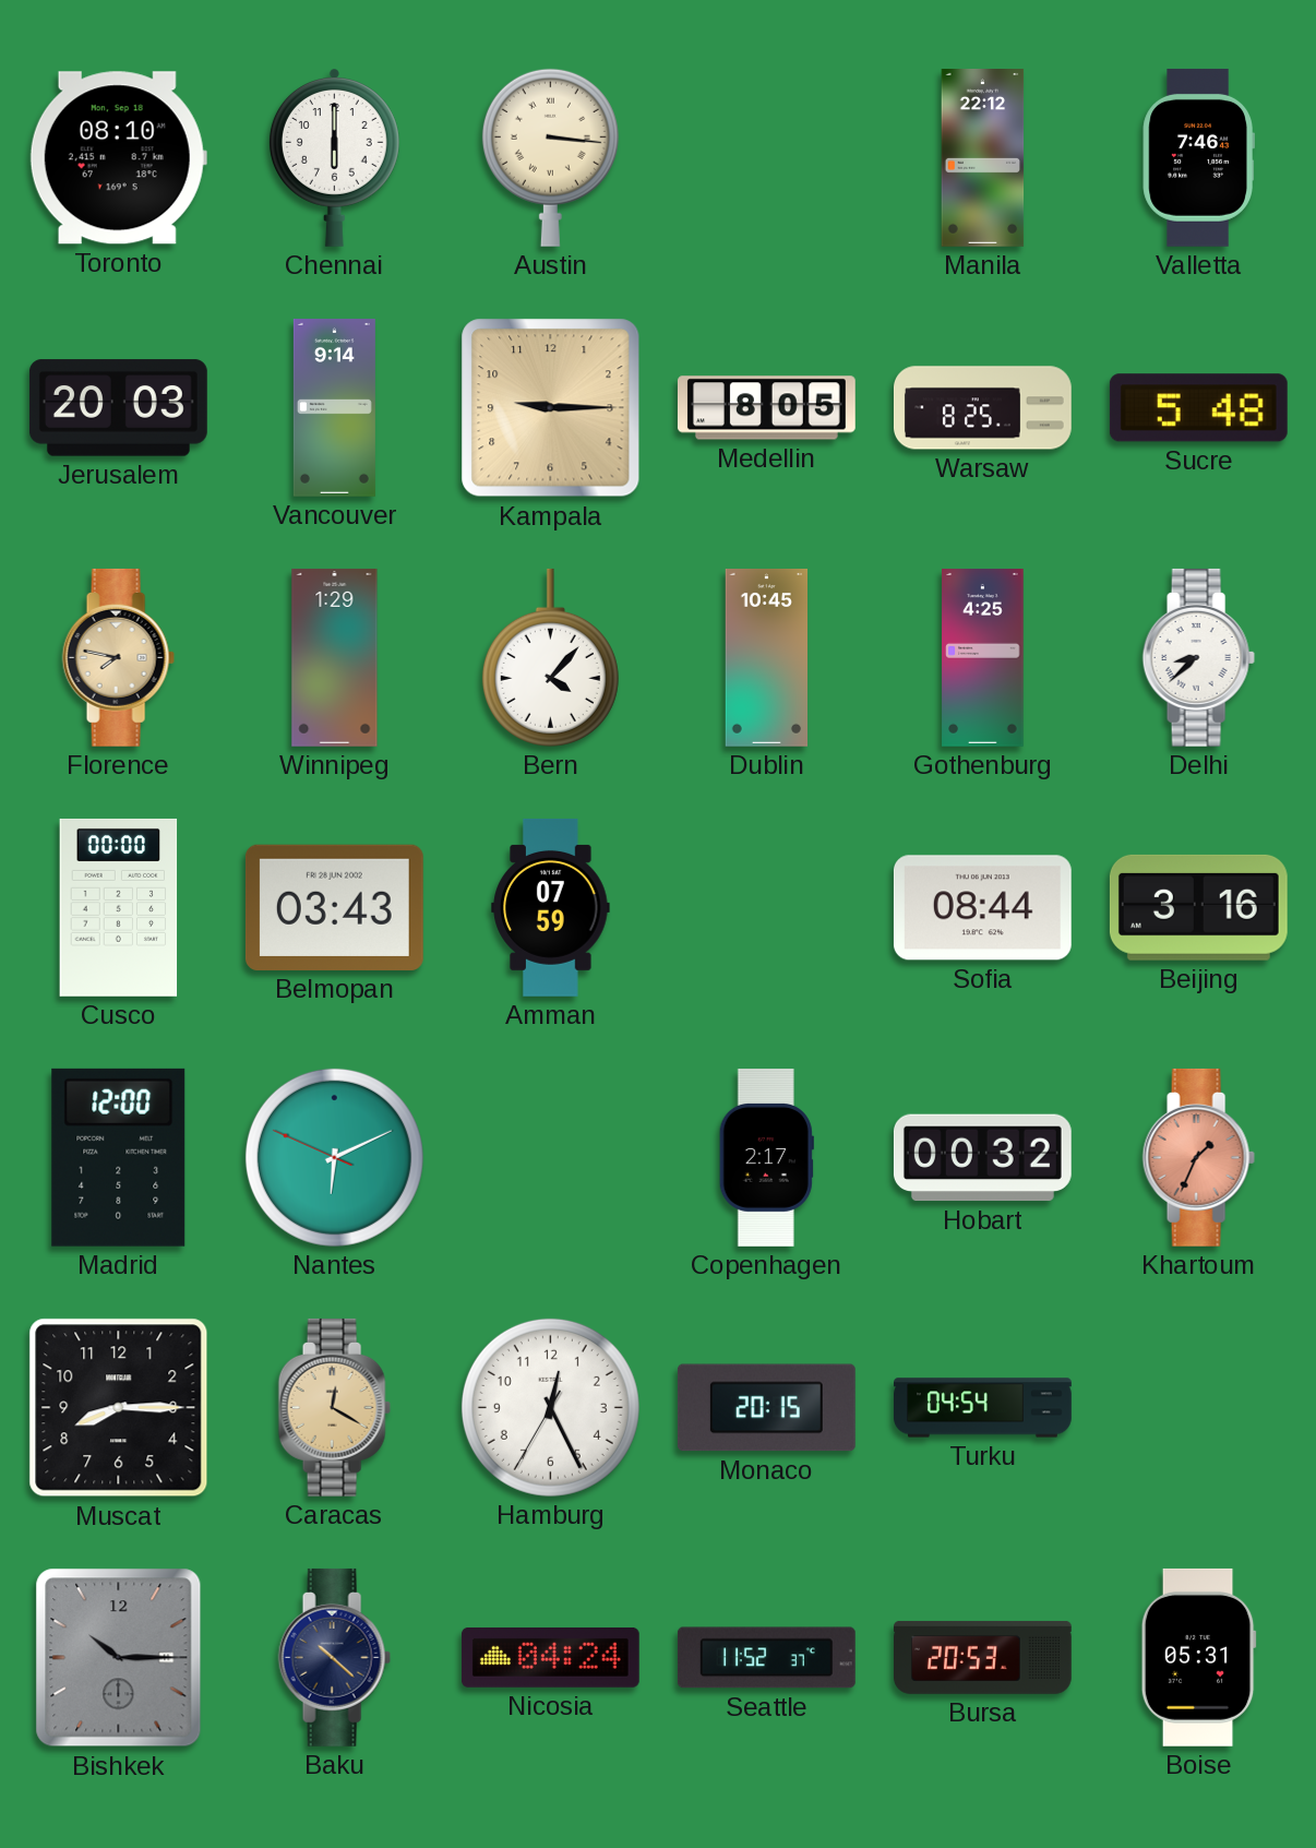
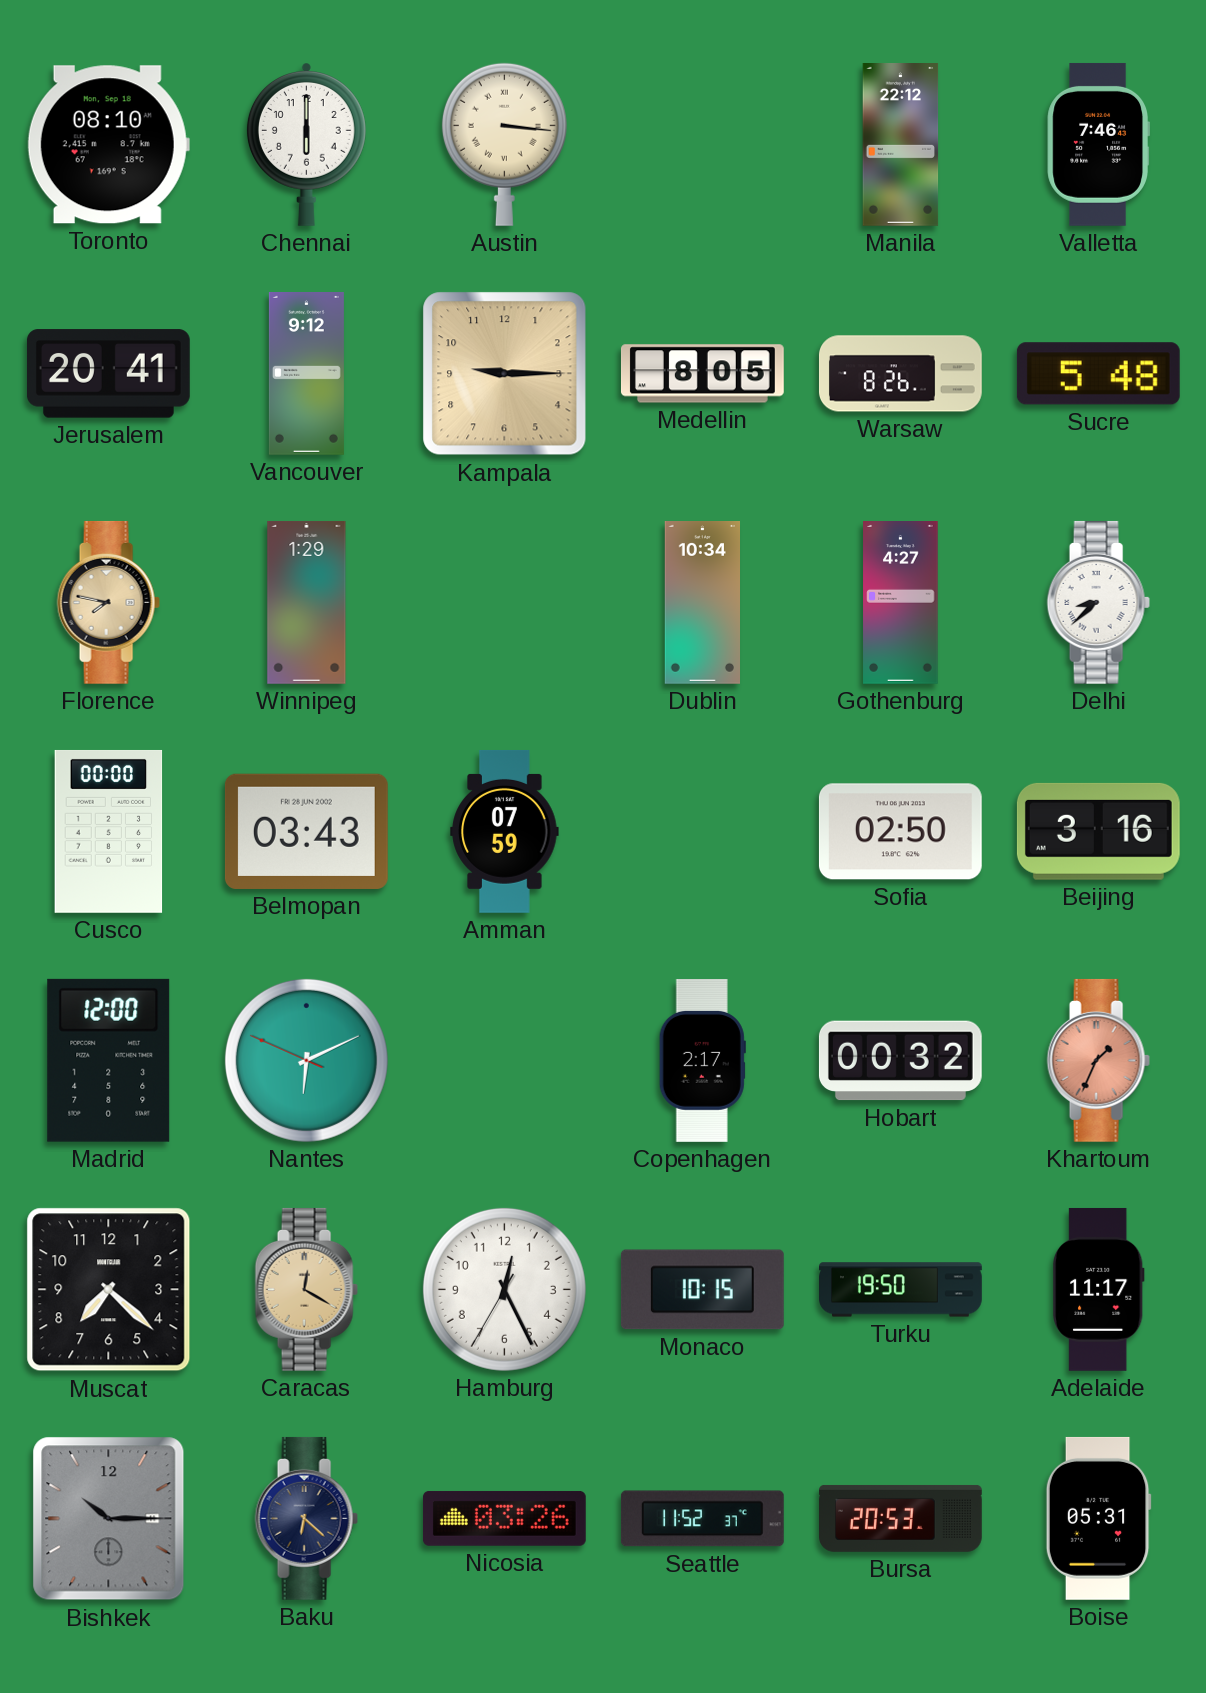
Jerusalem: 20:03 -> 20:41
Vancouver: 9:14 -> 9:12
Warsaw: 8:25 -> 8:26
Bern: 4:07 -> none
Dublin: 10:45 -> 10:34
Gothenburg: 4:25 -> 4:27
Sofia: 08:44 -> 02:50
Muscat: 8:15 -> 7:22
Monaco: 20:15 -> 10:15
Turku: 04:54 -> 19:50
Adelaide: none -> 11:17
Baku: 10:22 -> 6:22
Nicosia: 04:24 -> 03:26
